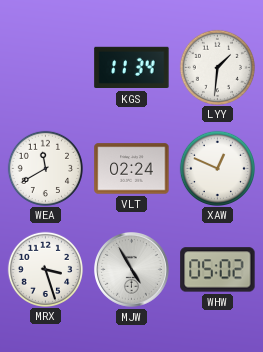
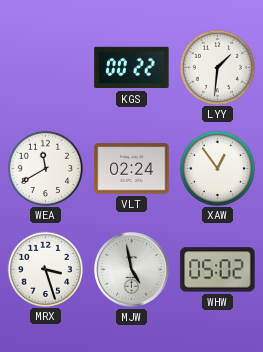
KGS: 11:34 -> 00:22
XAW: 12:49 -> 12:54
MJW: 4:55 -> 4:58
